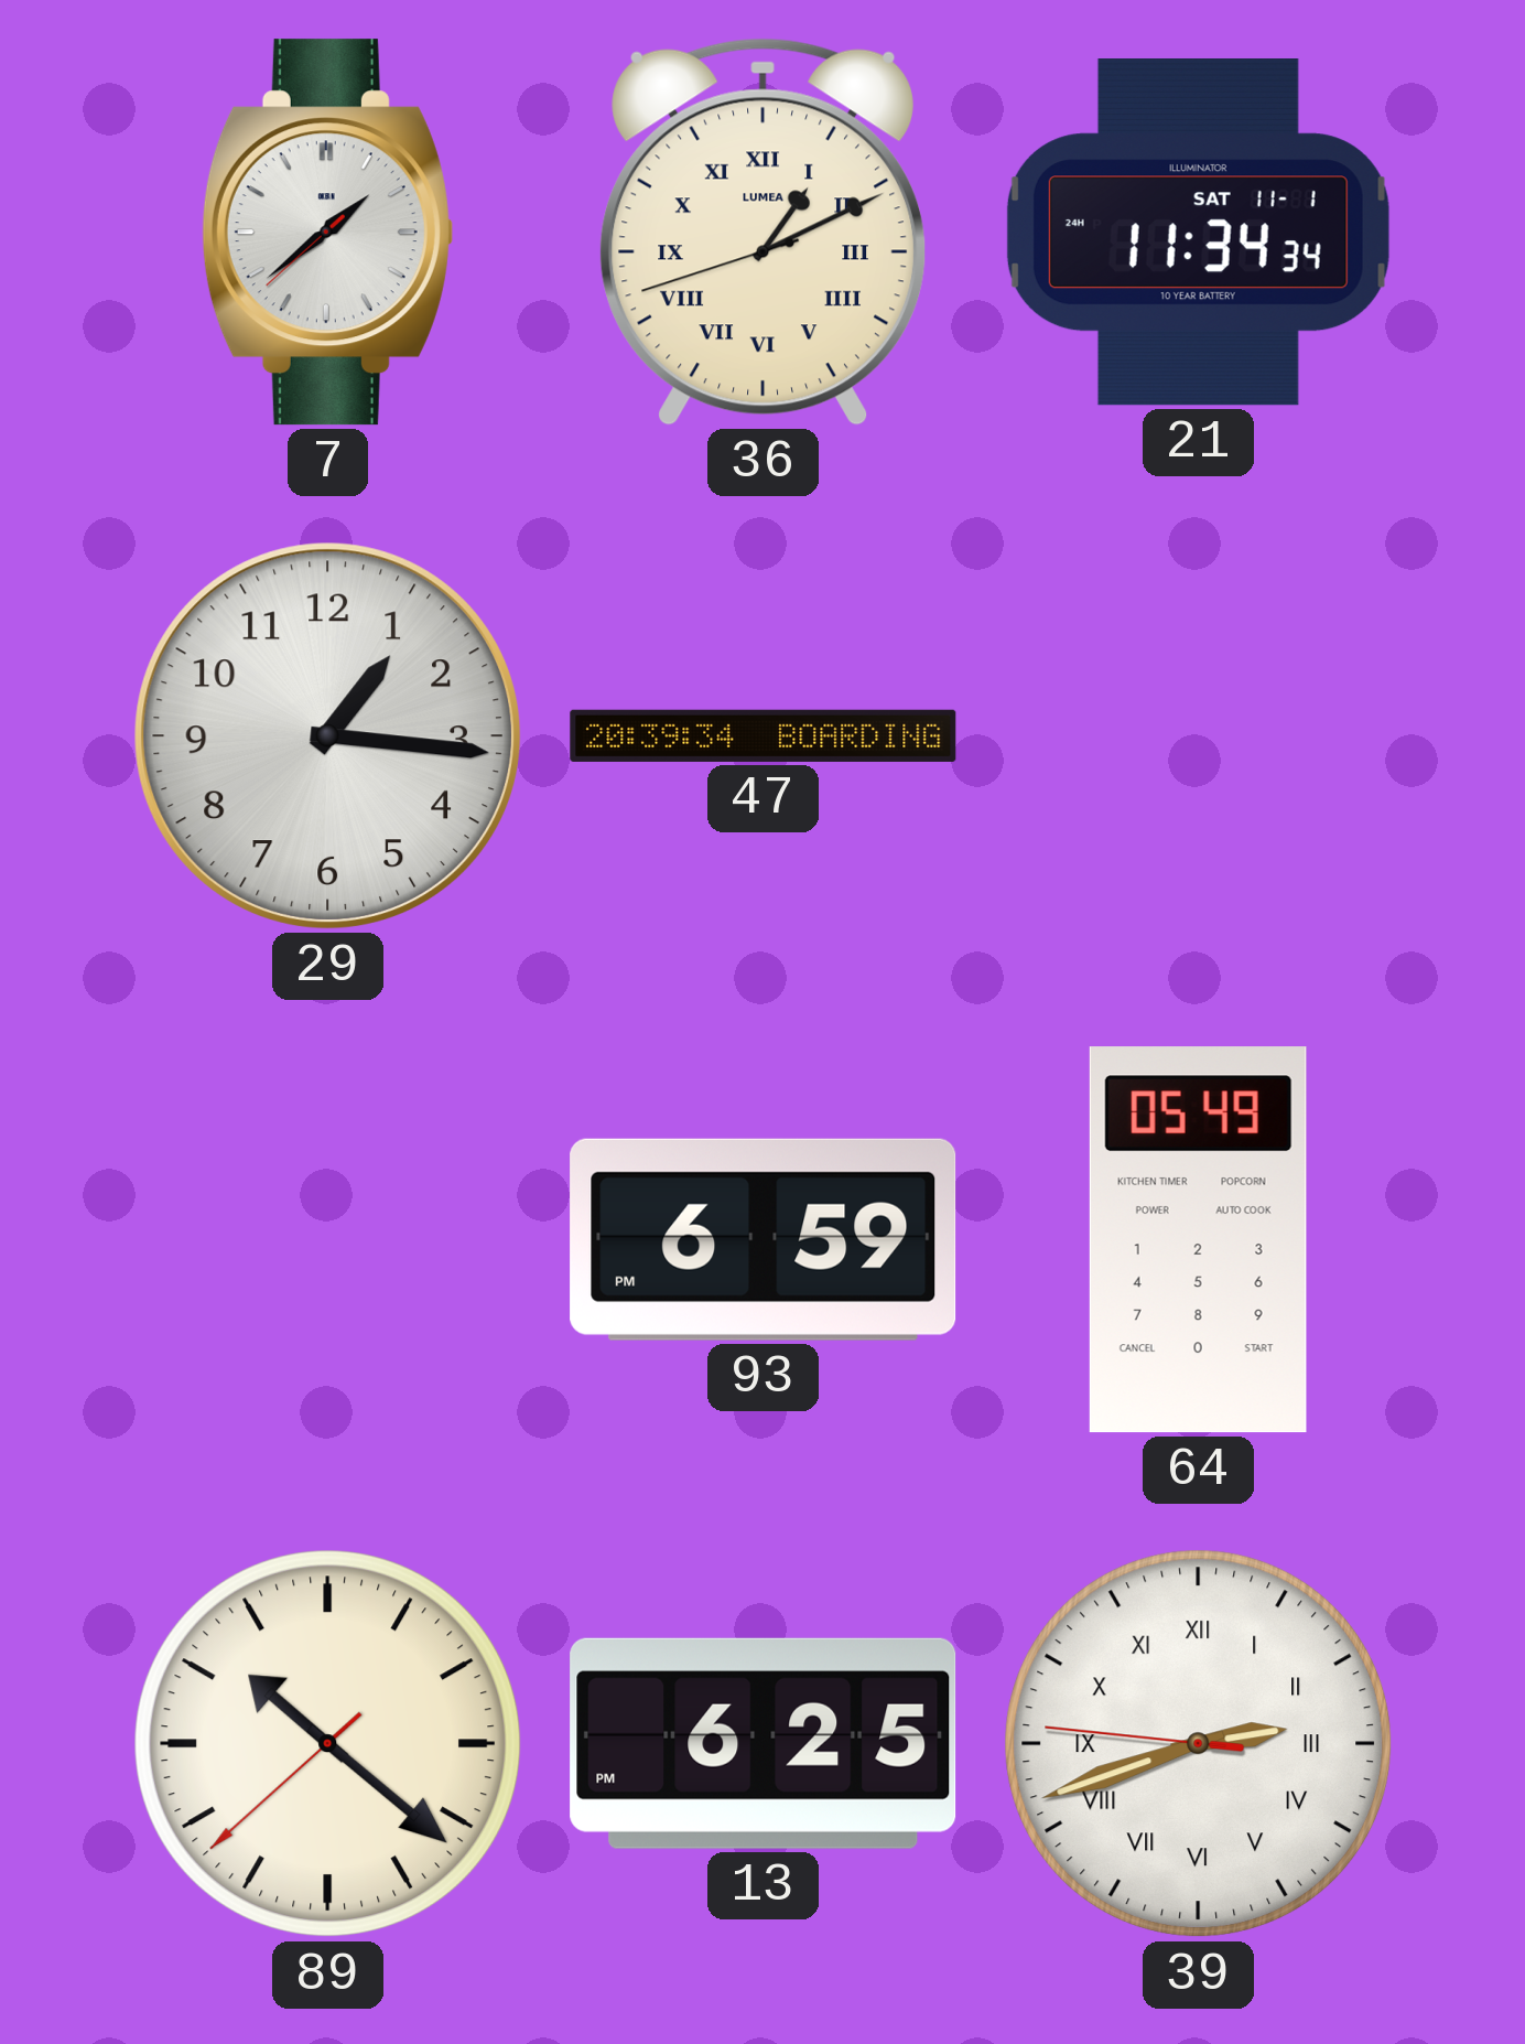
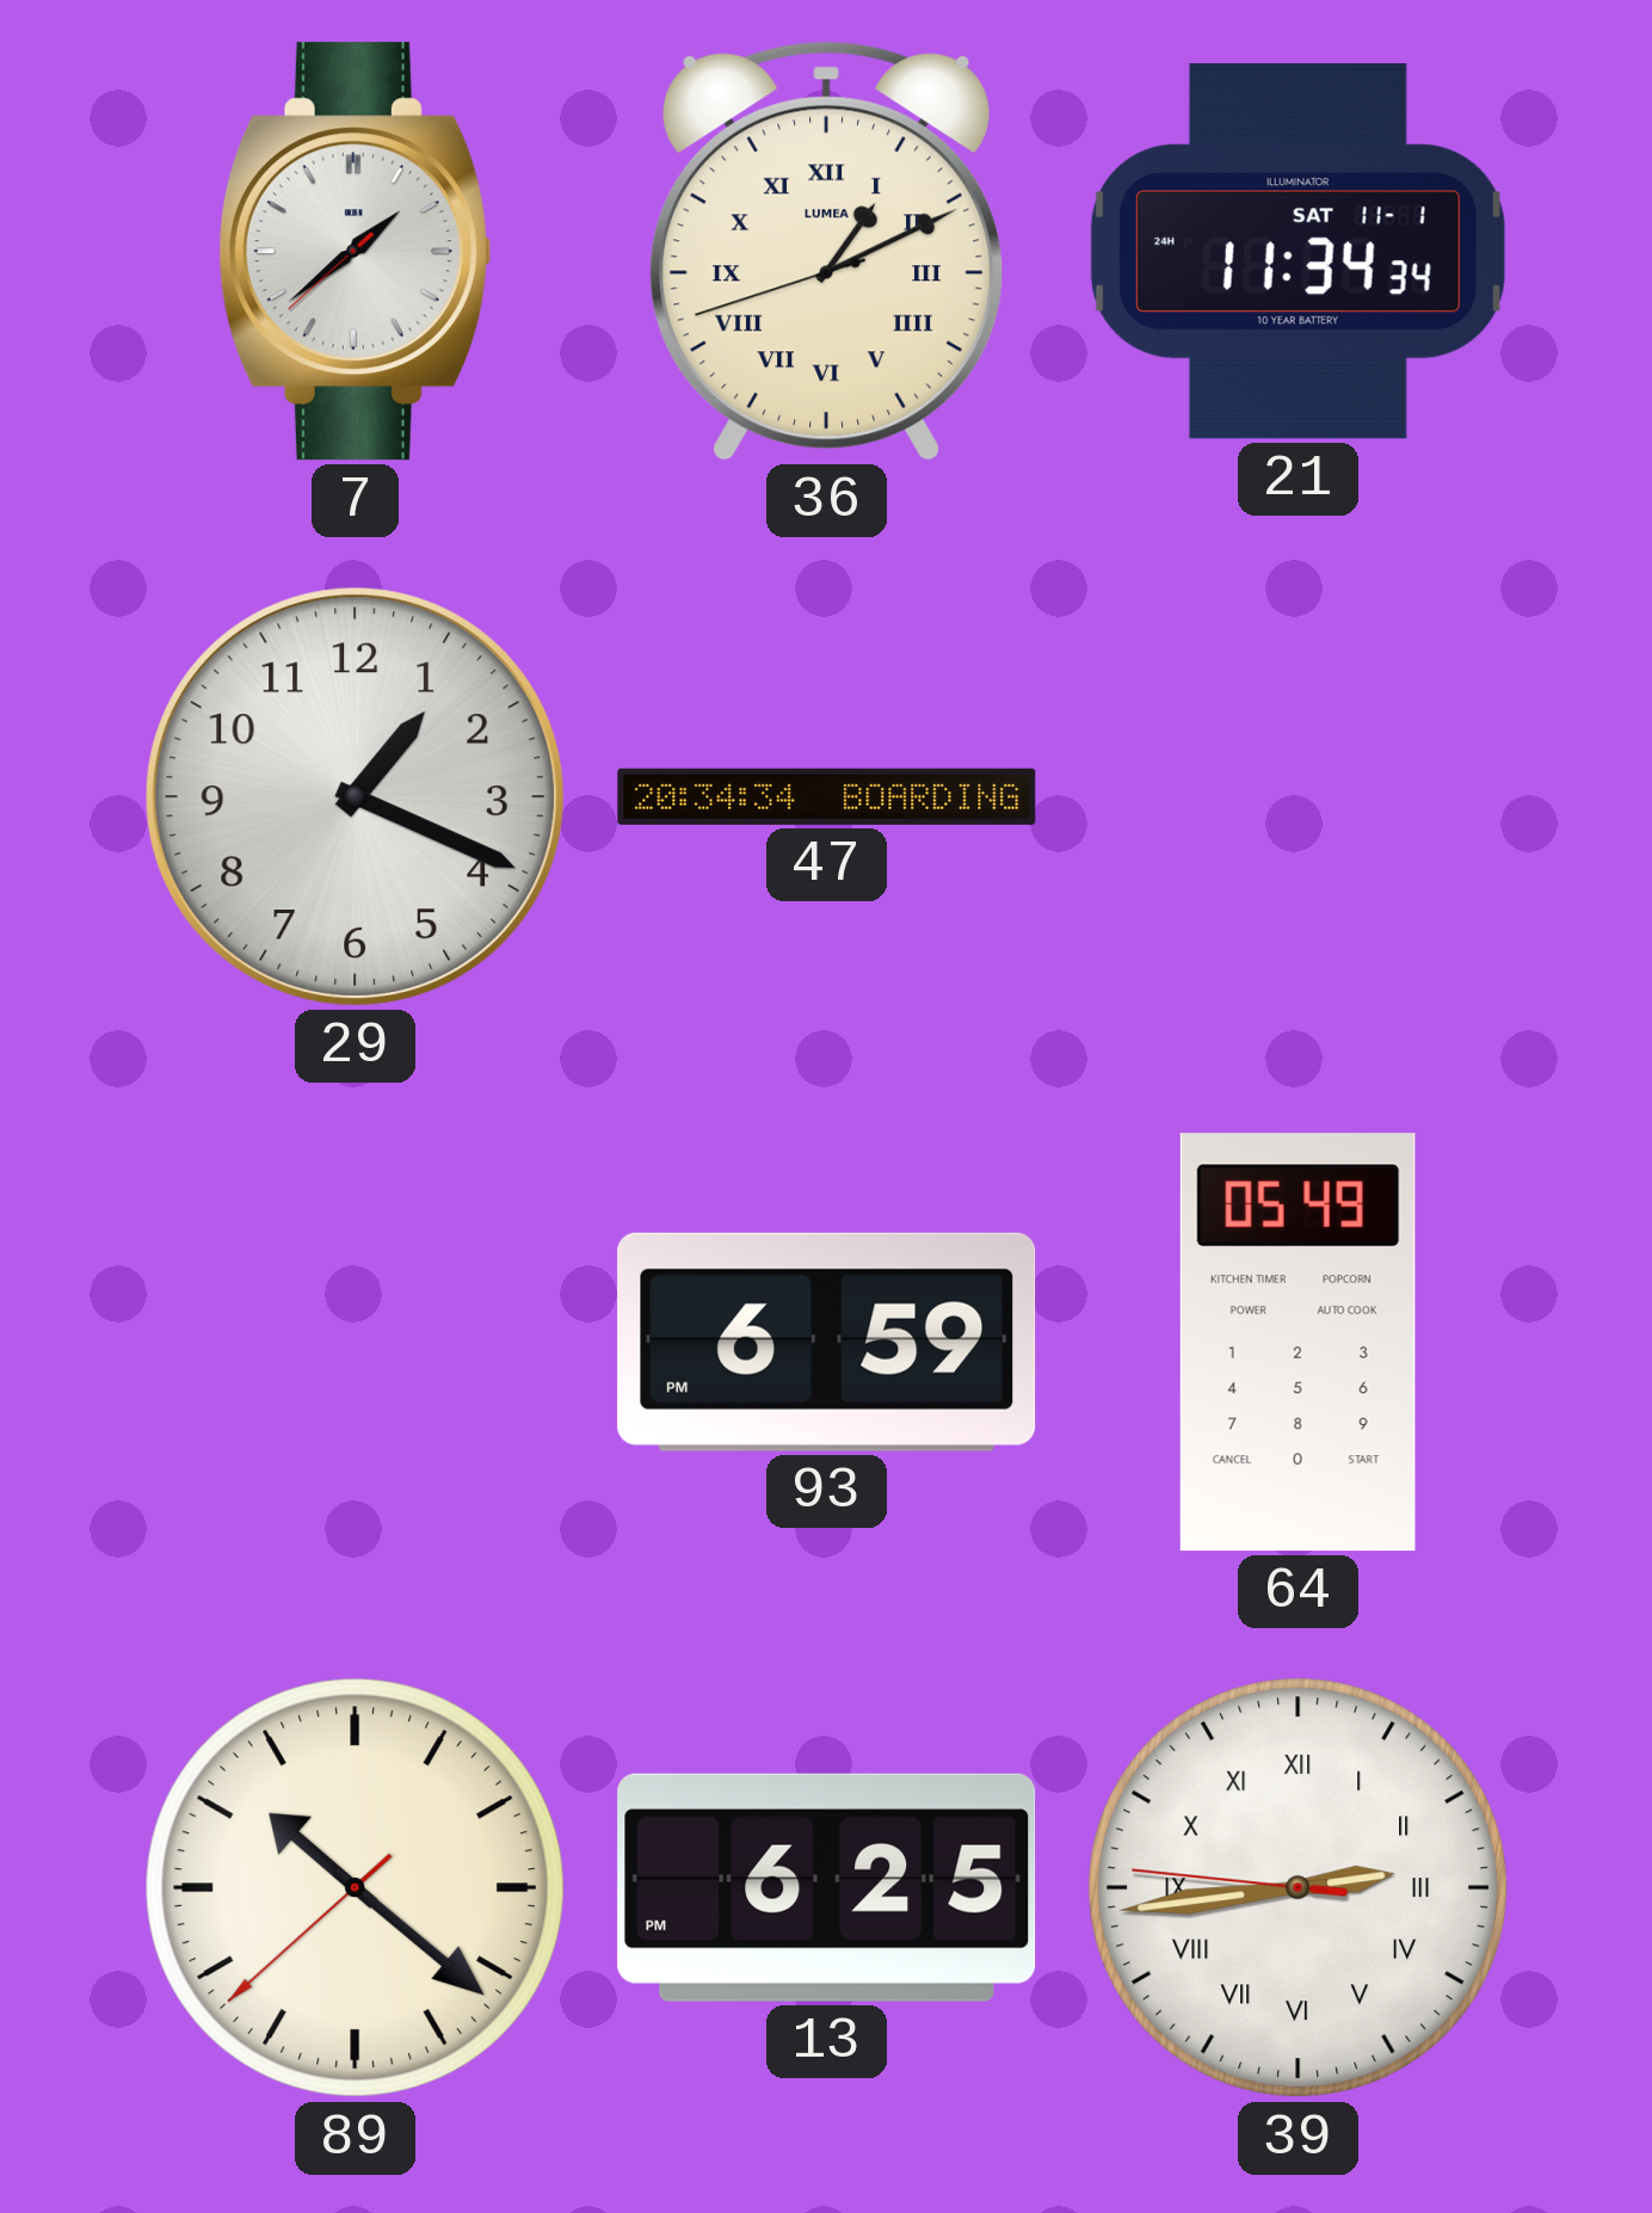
29: 1:16 -> 1:19
47: 20:39 -> 20:34
39: 2:41 -> 2:43
